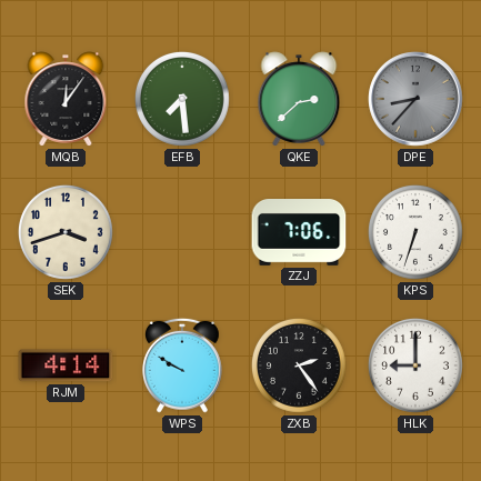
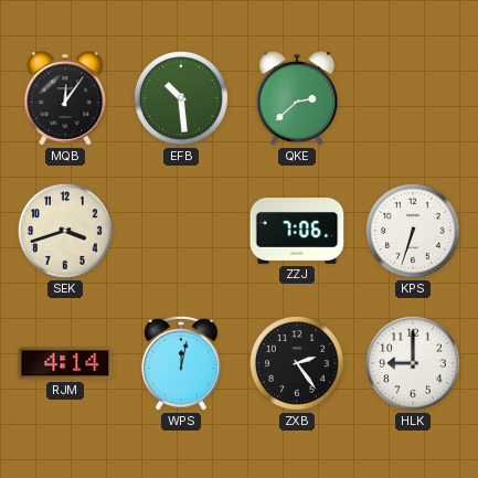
EFB: 7:29 -> 10:29
DPE: 8:37 -> none
WPS: 9:50 -> 12:02
